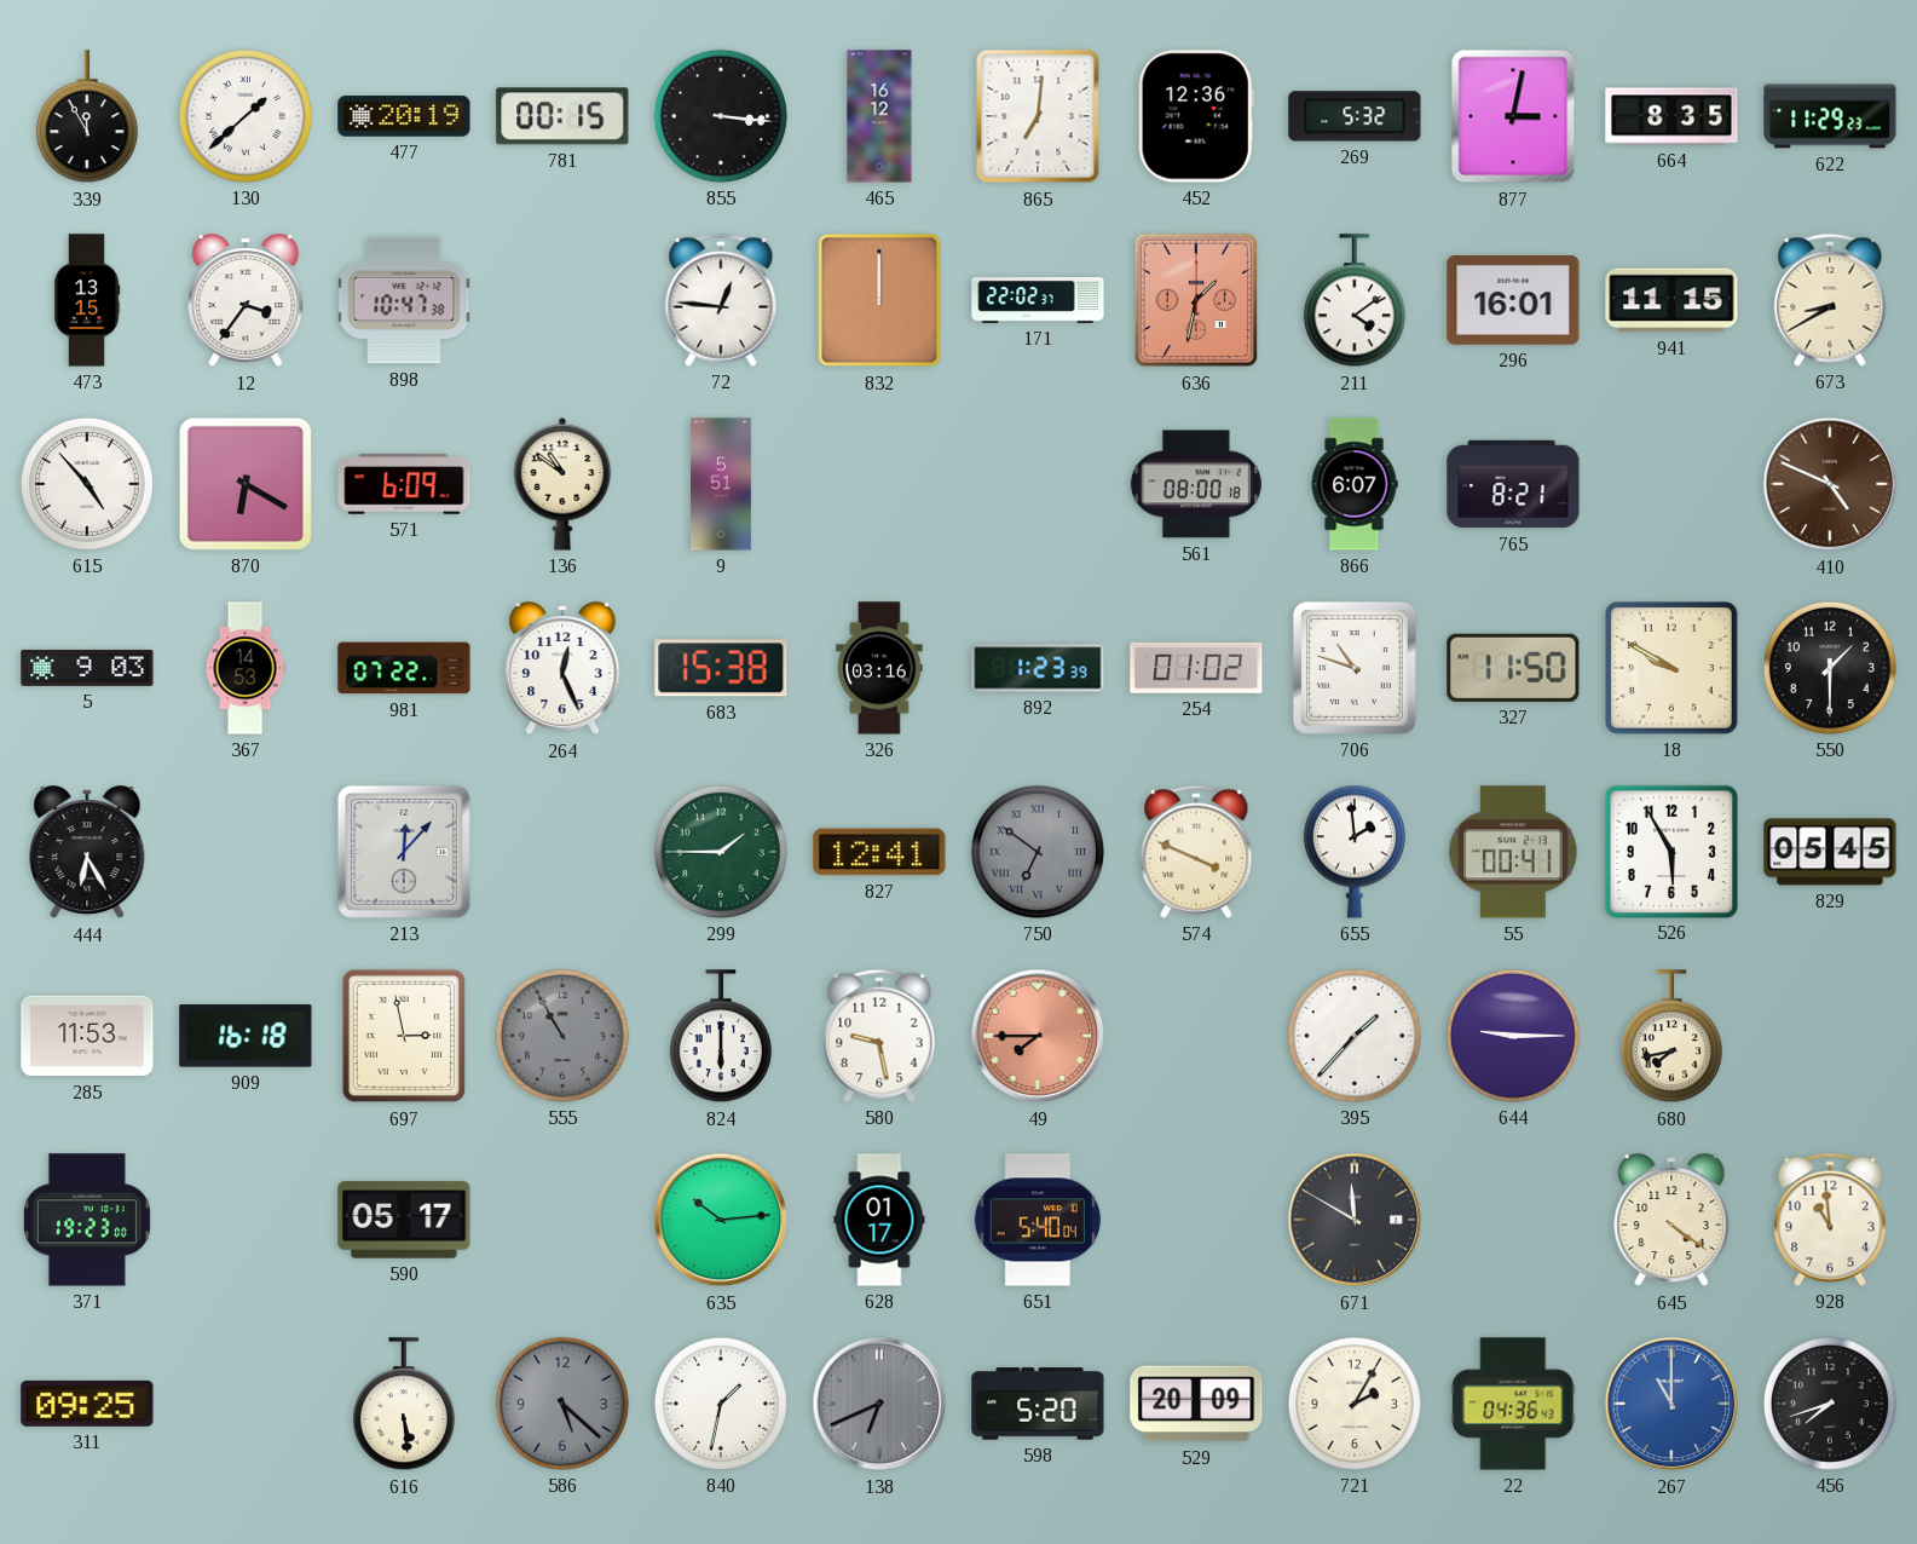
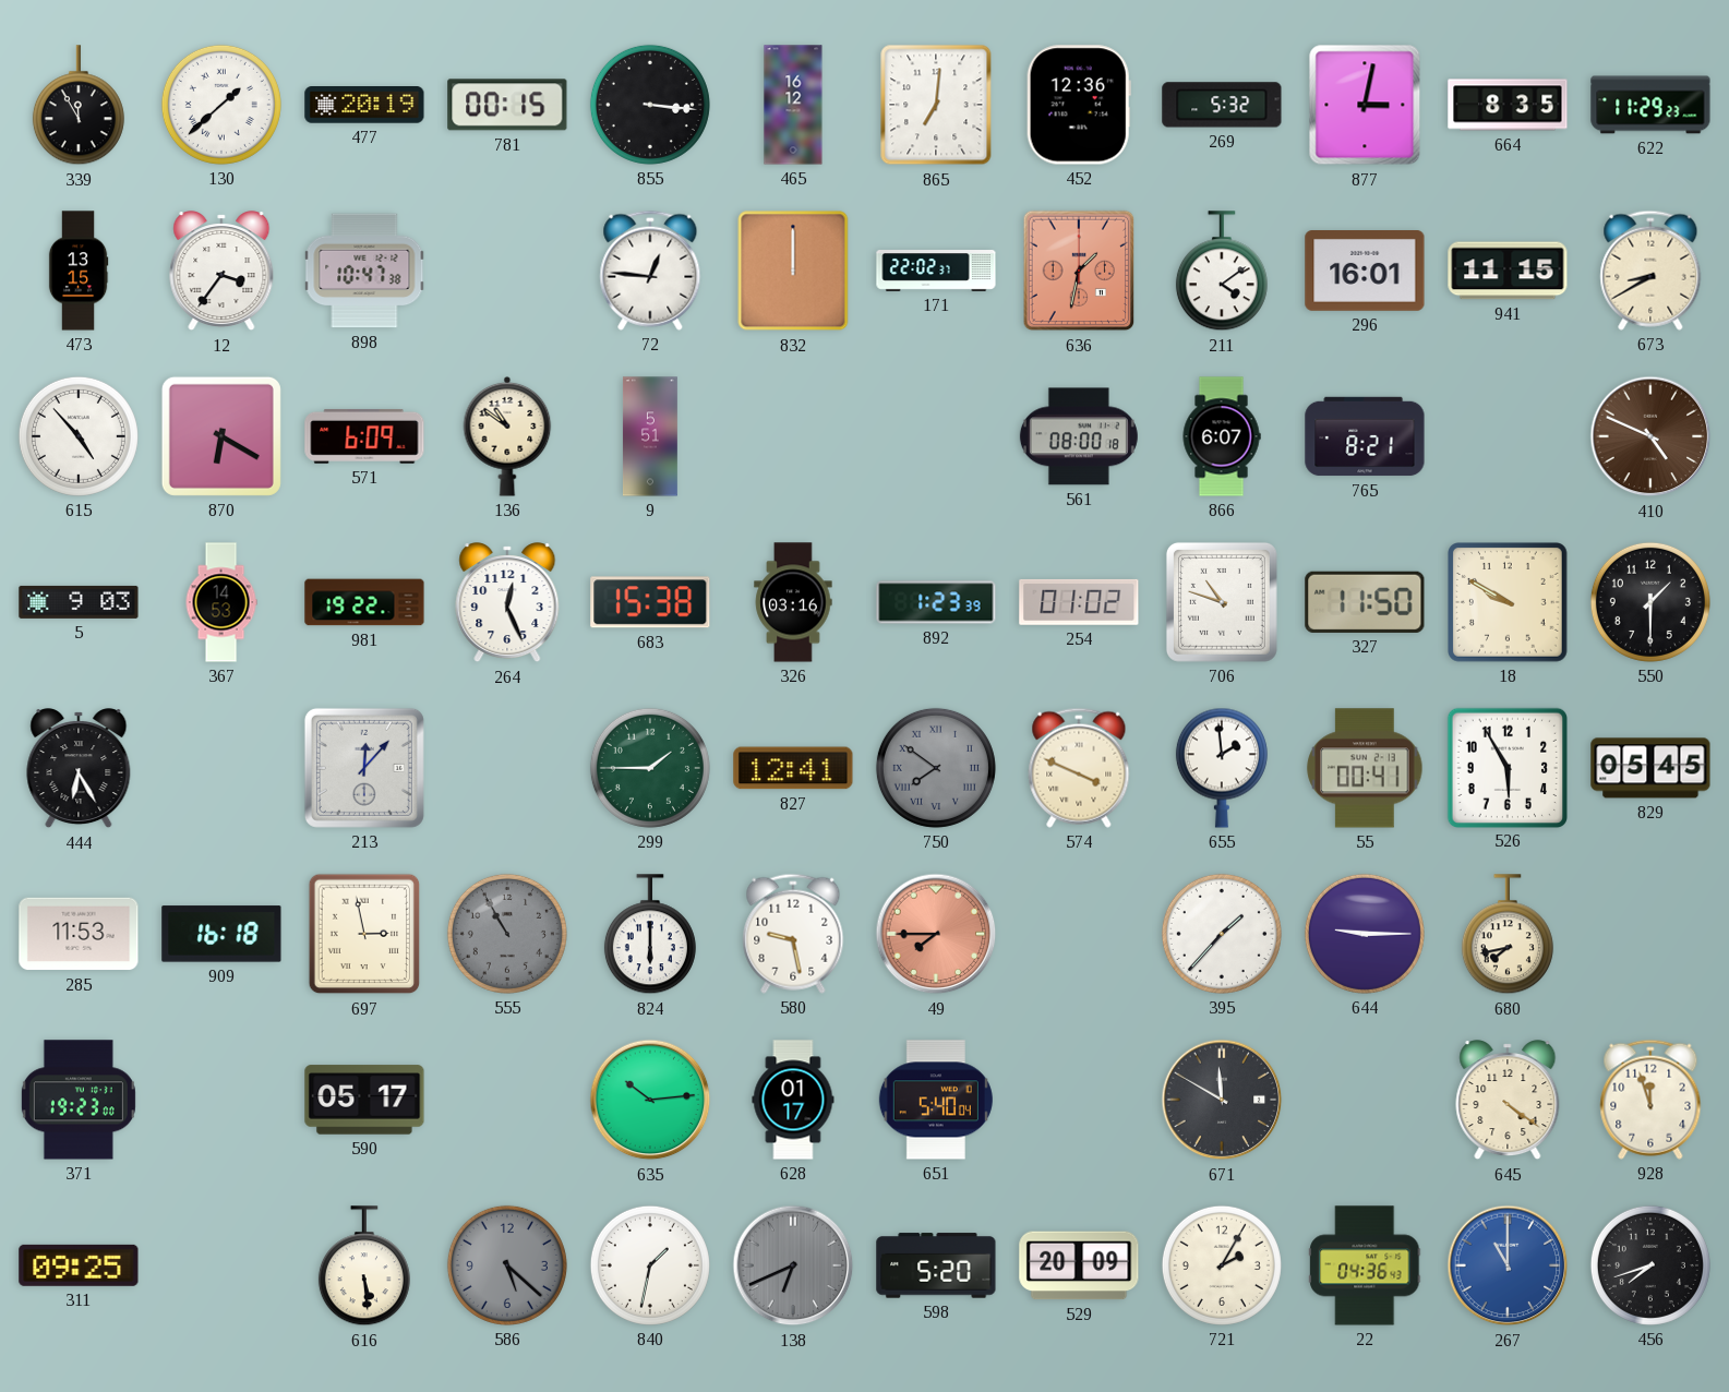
981: 07:22 -> 19:22
750: 6:51 -> 7:51
928: 10:59 -> 11:57
